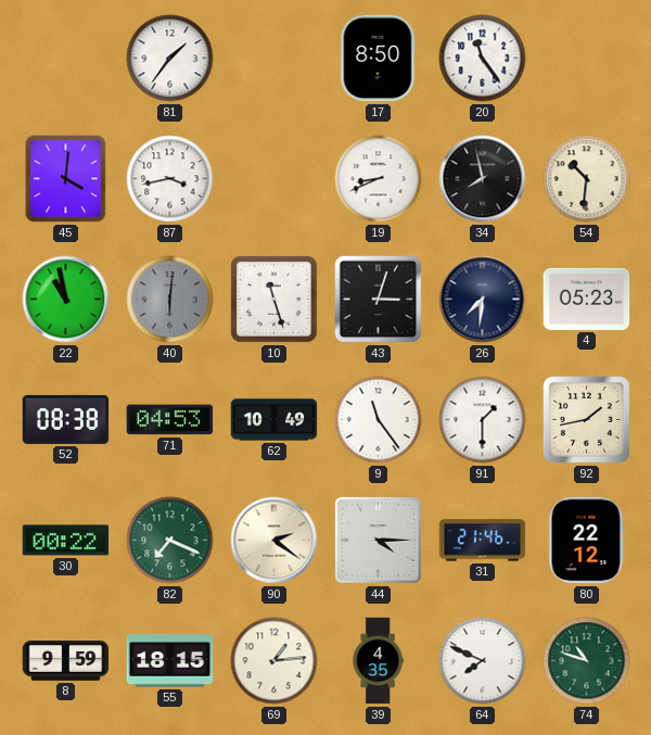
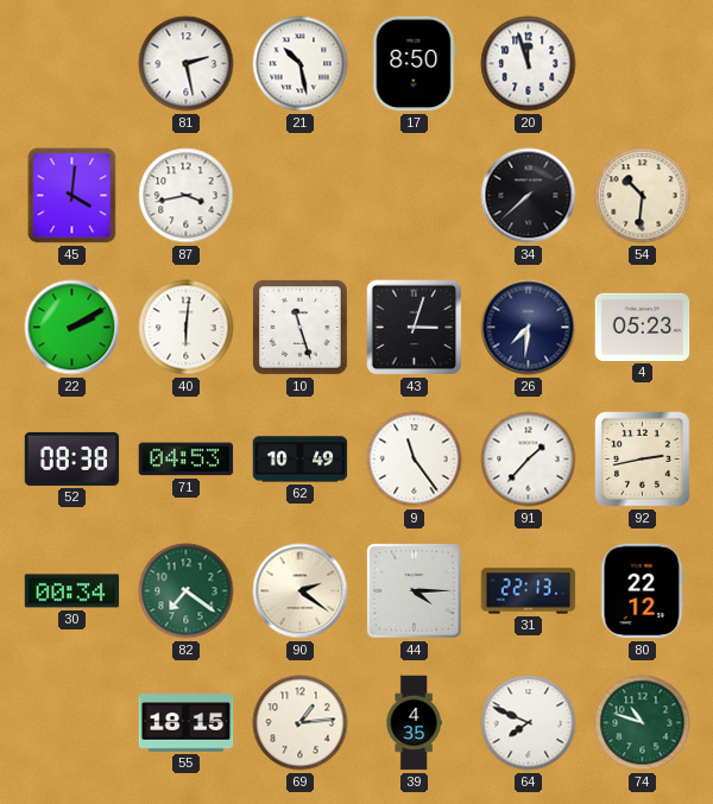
81: 1:36 -> 2:28
21: none -> 10:28
20: 11:24 -> 11:57
19: 8:41 -> none
34: 7:58 -> 7:38
22: 10:58 -> 2:10
40 dial: grey -> white
91: 1:30 -> 1:37
92: 1:43 -> 2:43
30: 00:22 -> 00:34
82: 7:19 -> 7:21
31: 21:46 -> 22:13
8: 9:59 -> none
